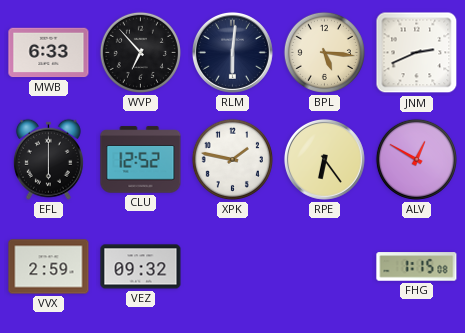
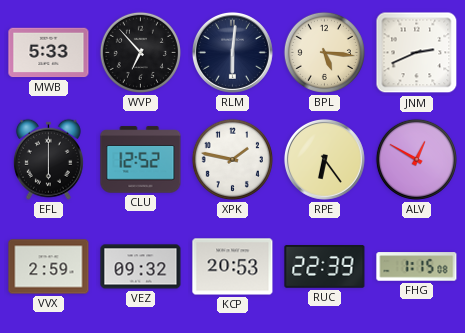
MWB: 6:33 -> 5:33
KCP: none -> 20:53
RUC: none -> 22:39
